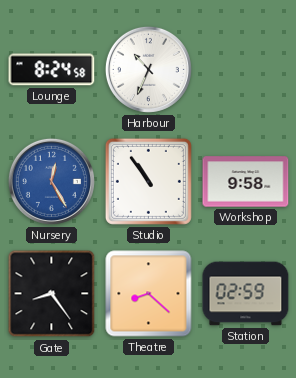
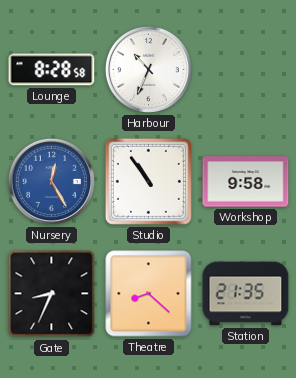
Lounge: 8:24 -> 8:28
Gate: 8:24 -> 8:34
Station: 02:59 -> 21:35
